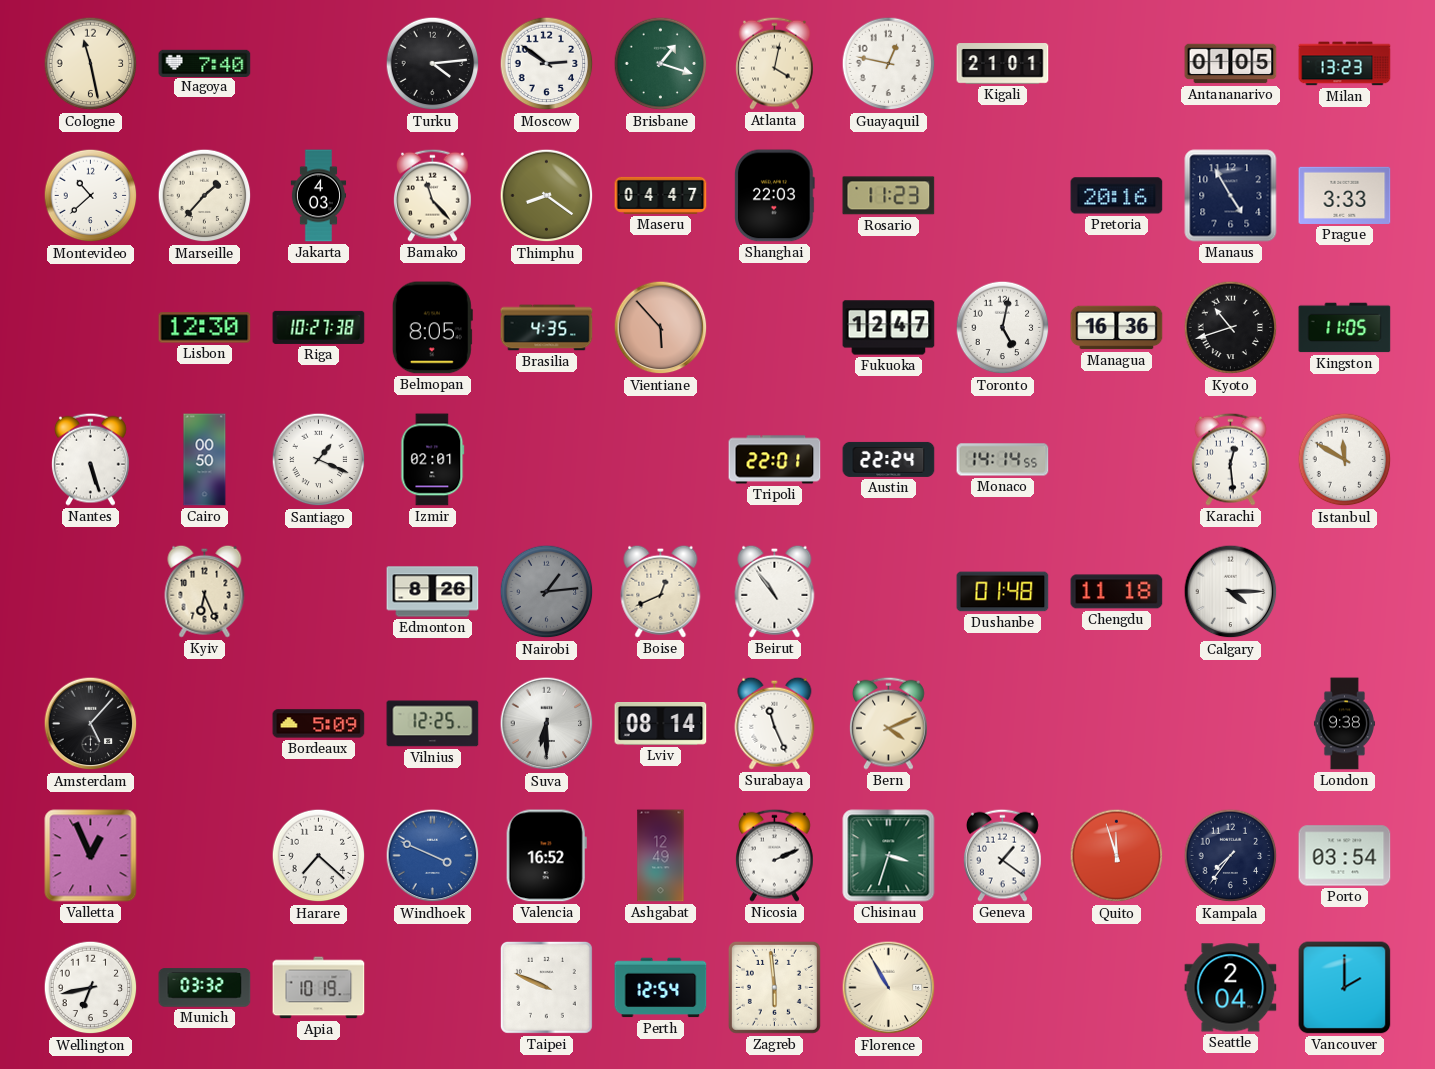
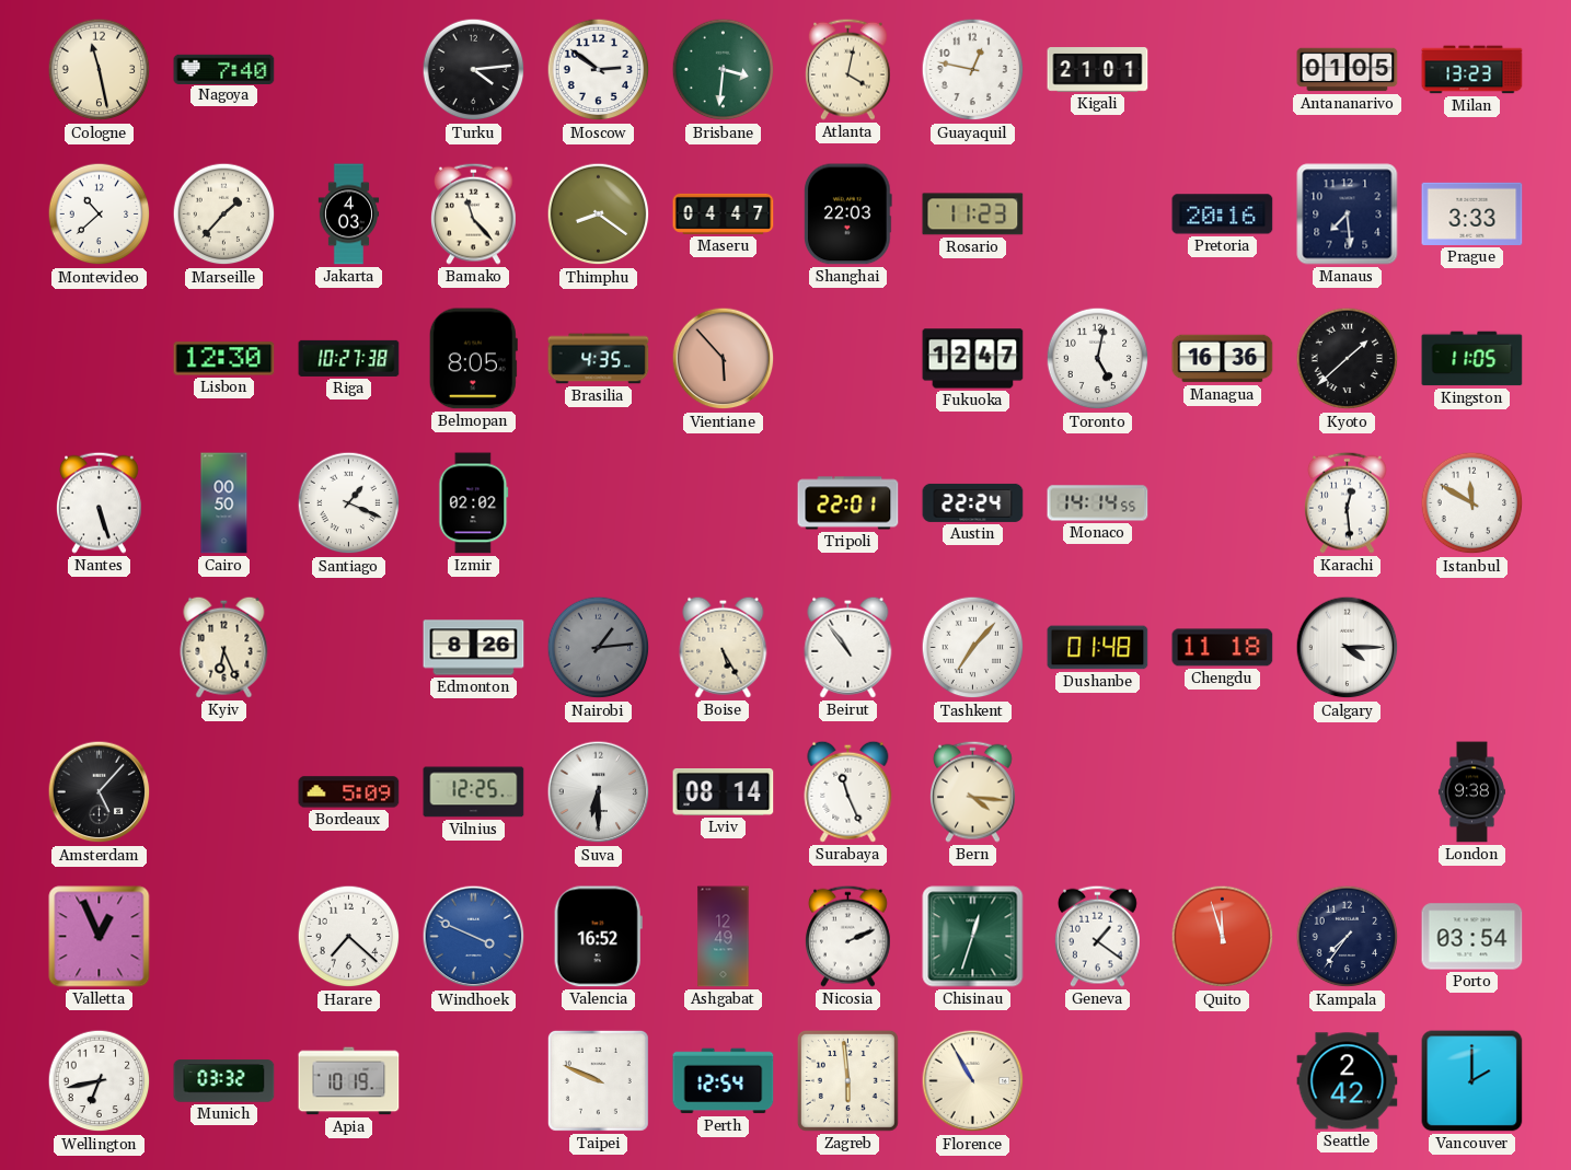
Brisbane: 1:18 -> 3:31
Manaus: 4:55 -> 7:29
Kyoto: 10:42 -> 1:38
Izmir: 02:01 -> 02:02
Boise: 12:41 -> 5:25
Tashkent: none -> 7:07
Bern: 4:11 -> 4:16
Chisinau: 3:33 -> 12:33
Seattle: 2:04 -> 2:42
